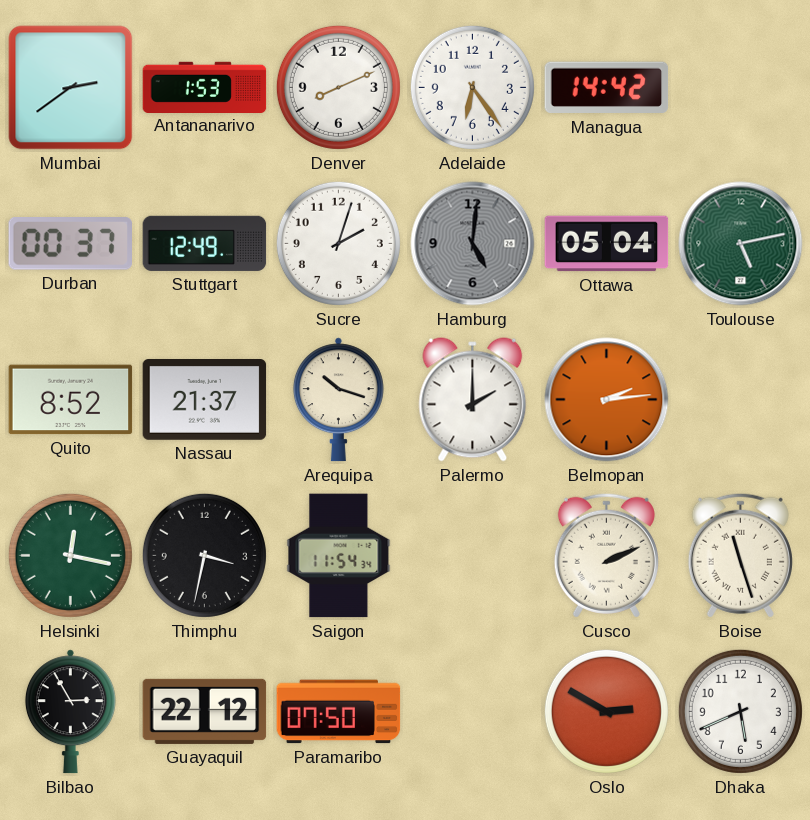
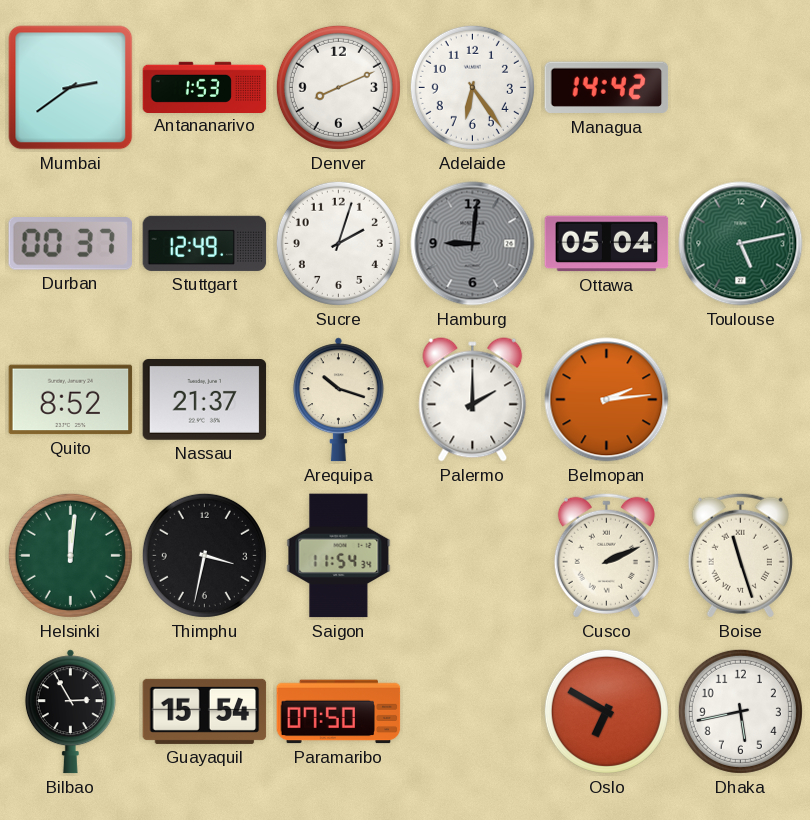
Hamburg: 5:01 -> 9:01
Helsinki: 12:17 -> 12:01
Guayaquil: 22:12 -> 15:54
Oslo: 2:50 -> 6:50
Dhaka: 5:41 -> 5:43
